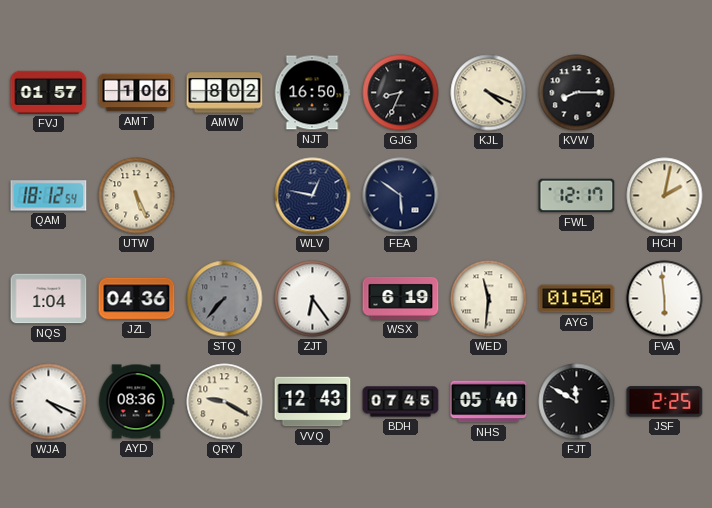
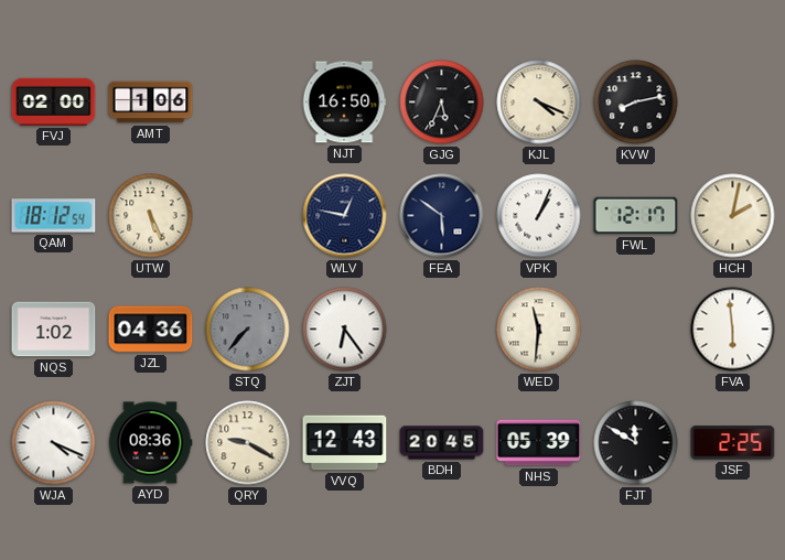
FVJ: 01:57 -> 02:00
AMW: 8:02 -> none
GJG: 8:34 -> 5:34
KVW: 8:15 -> 8:13
VPK: none -> 1:04
NQS: 1:04 -> 1:02
WSX: 6:19 -> none
AYG: 01:50 -> none
BDH: 07:45 -> 20:45
NHS: 05:40 -> 05:39
